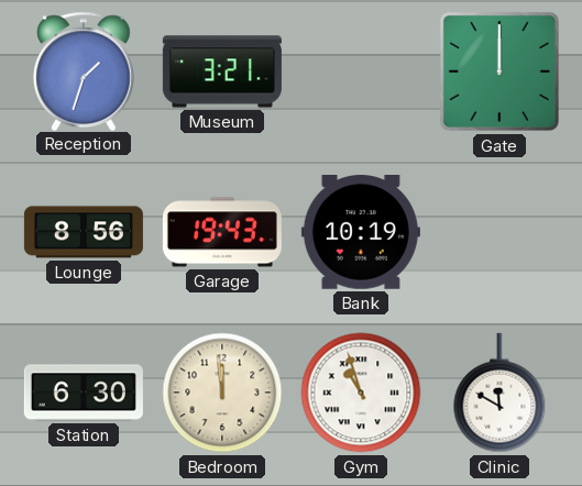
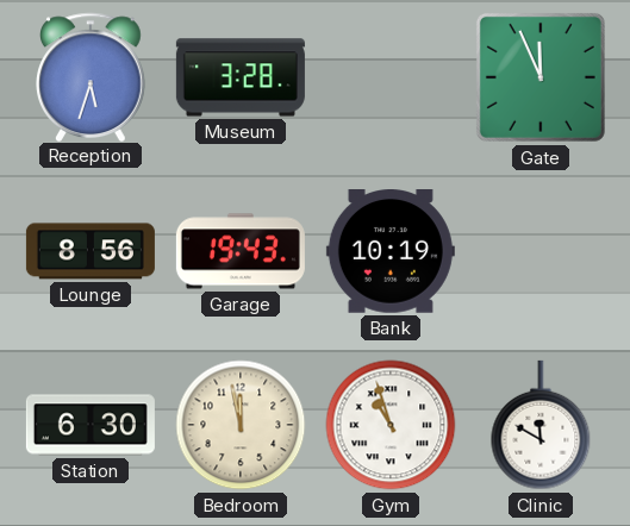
Reception: 1:33 -> 5:33
Museum: 3:21 -> 3:28
Gate: 12:00 -> 11:56
Bedroom: 11:59 -> 11:58
